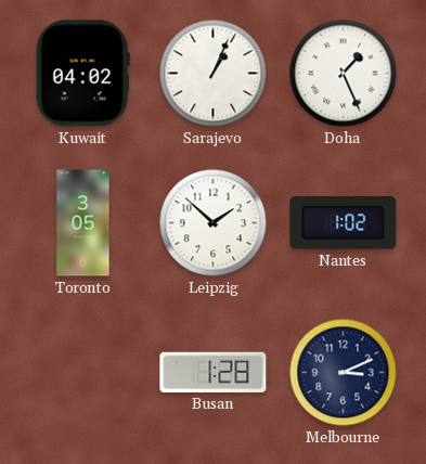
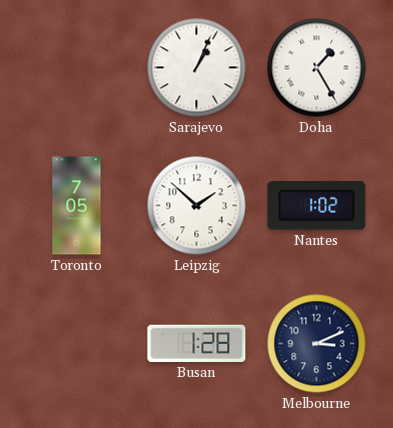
Kuwait: 04:02 -> none
Doha: 1:26 -> 1:25
Toronto: 3:05 -> 7:05
